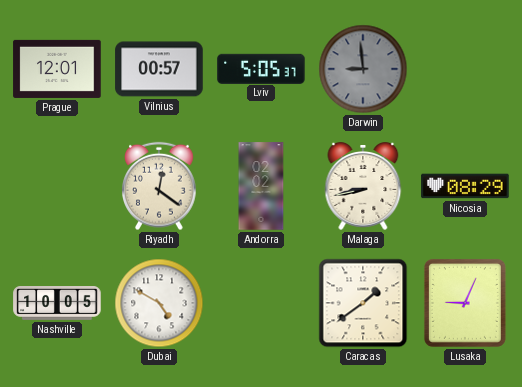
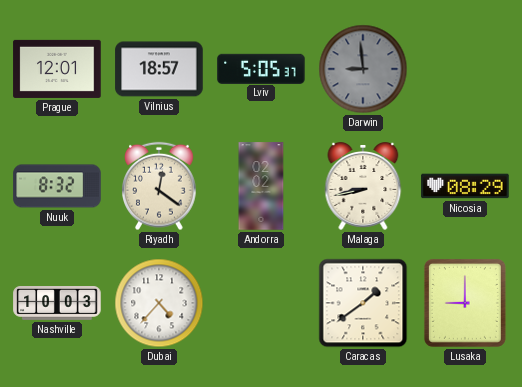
Vilnius: 00:57 -> 18:57
Nuuk: none -> 8:32
Nashville: 10:05 -> 10:03
Dubai: 4:50 -> 4:37
Lusaka: 9:04 -> 9:00
